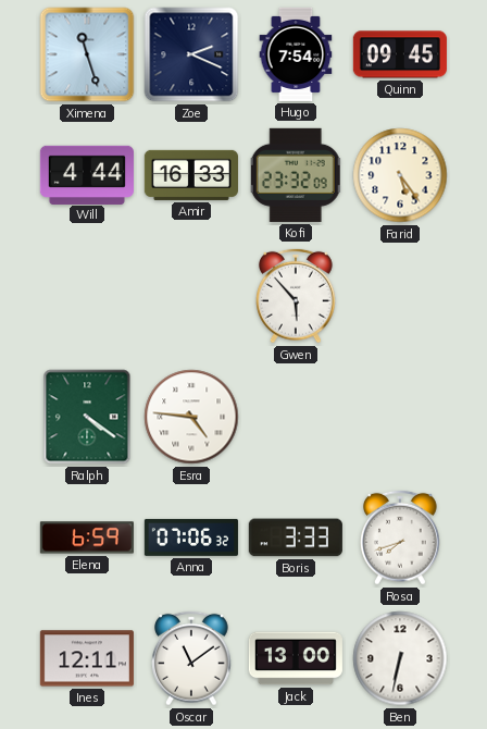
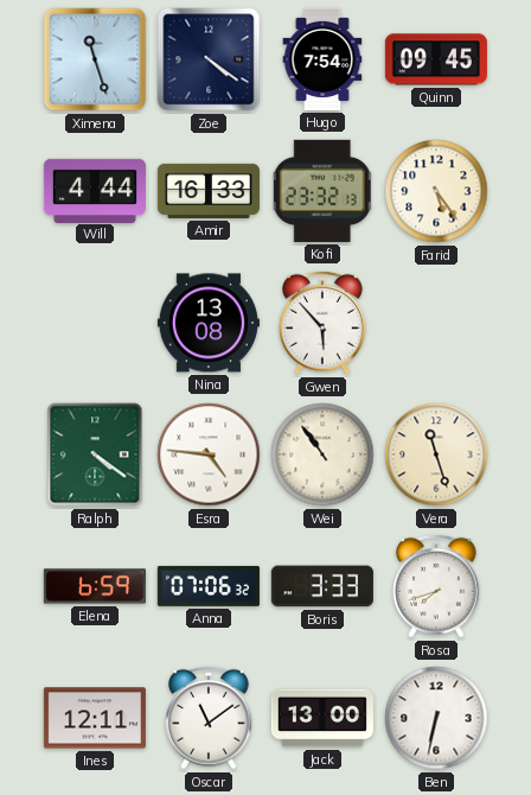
Zoe: 2:19 -> 4:21
Kofi: 23:32:09 -> 23:32:13
Nina: none -> 13:08
Wei: none -> 10:54
Vera: none -> 11:27
